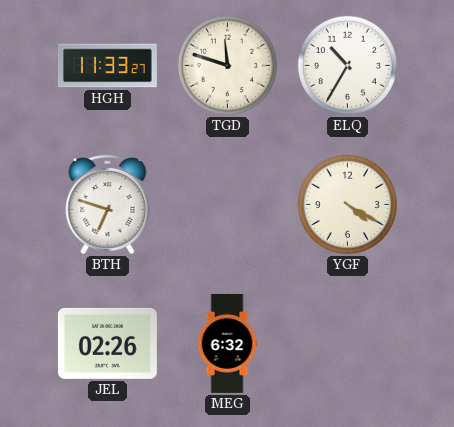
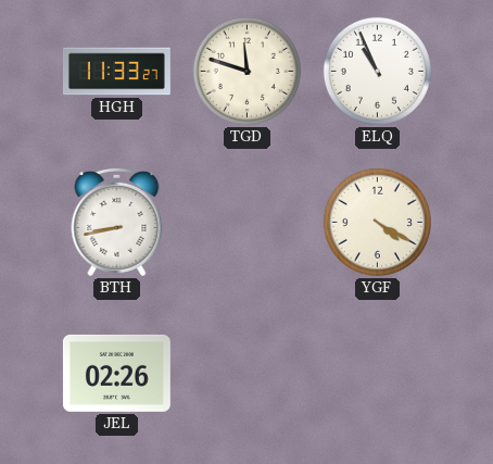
ELQ: 10:35 -> 10:56
BTH: 6:48 -> 8:43
MEG: 6:32 -> none
